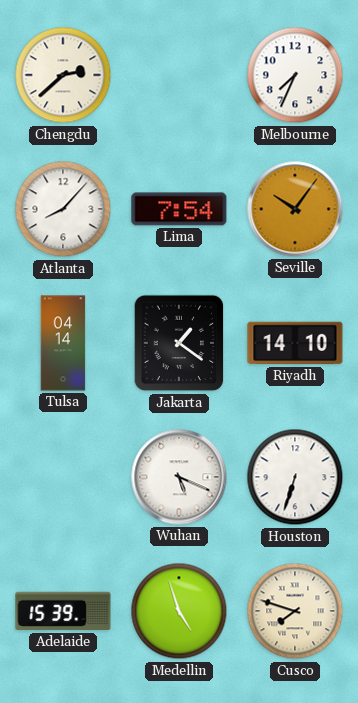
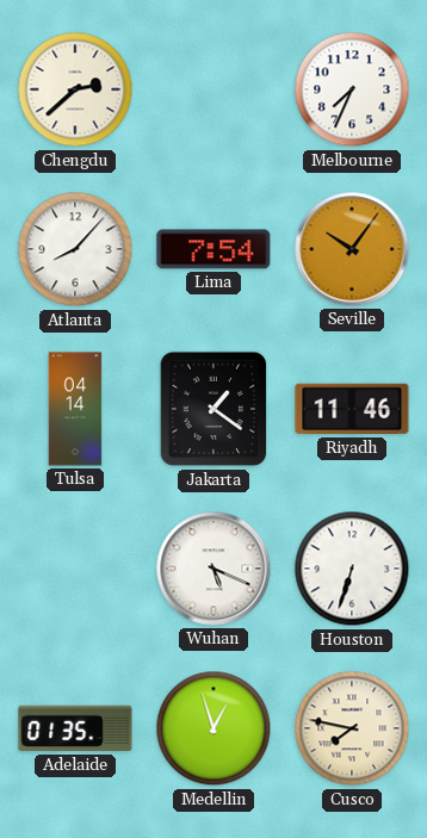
Riyadh: 14:10 -> 11:46
Adelaide: 15:39 -> 01:35
Medellin: 4:57 -> 12:57
Cusco: 7:48 -> 7:47
